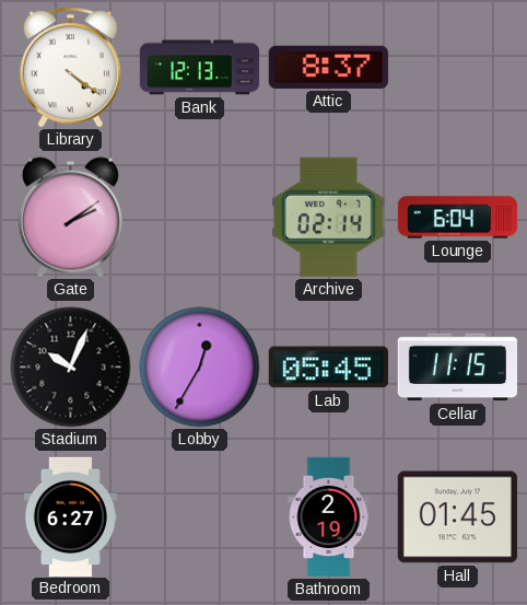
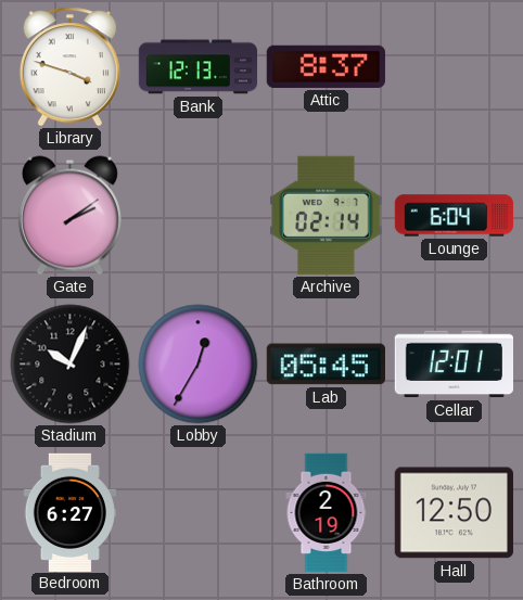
Library: 4:21 -> 3:48
Cellar: 11:15 -> 12:01
Hall: 01:45 -> 12:50
